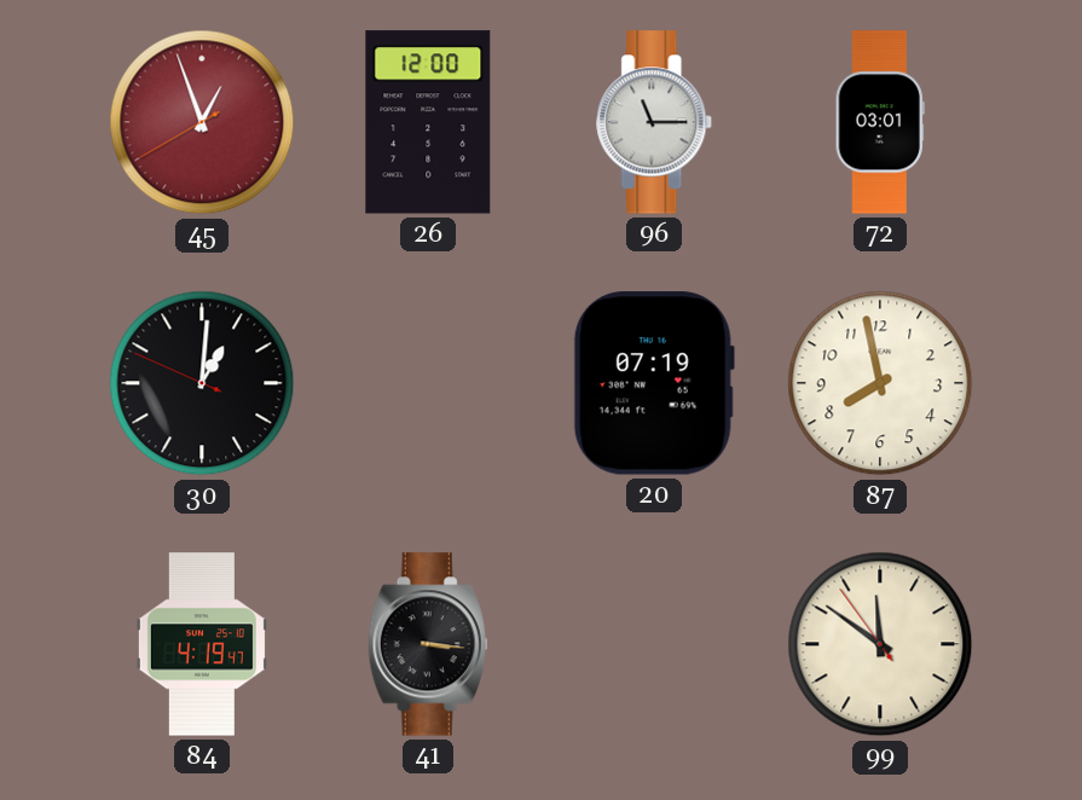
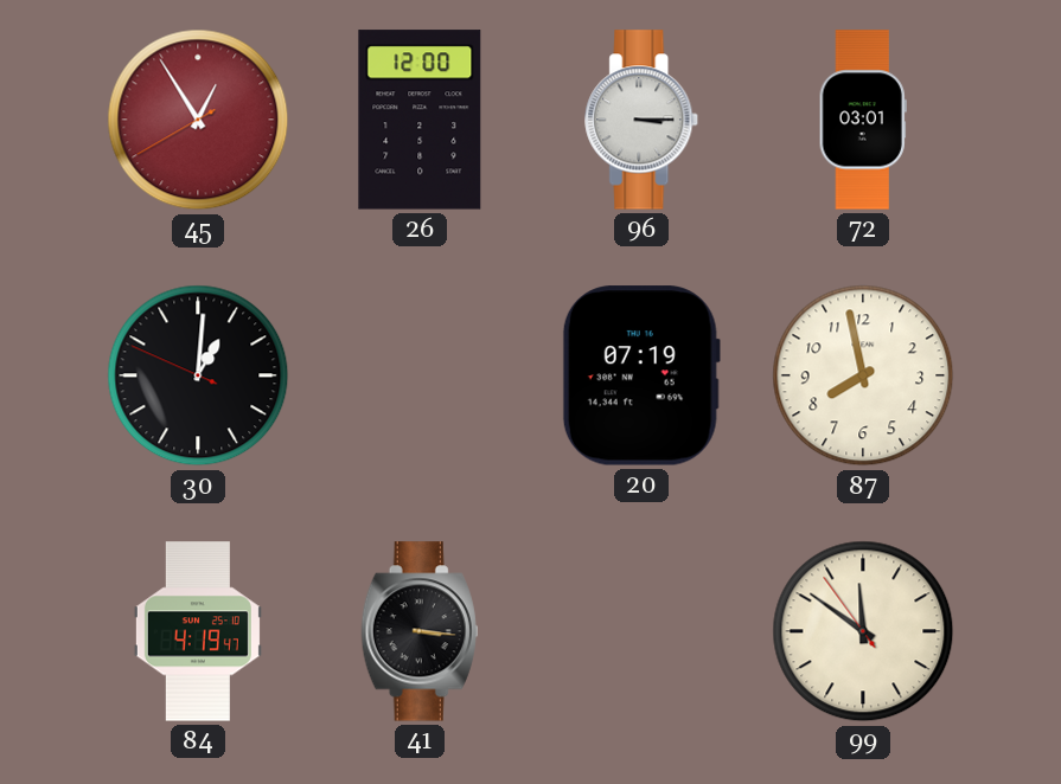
45: 12:56 -> 12:54
96: 11:15 -> 3:15
